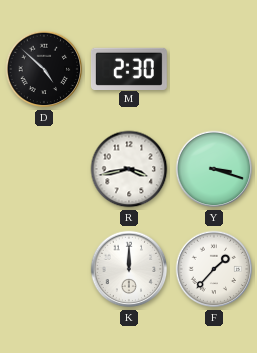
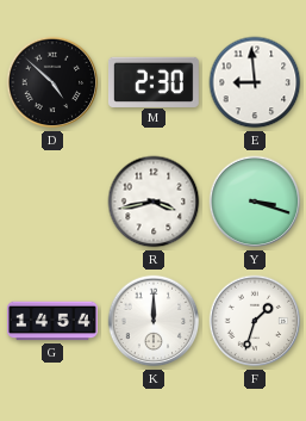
E: none -> 8:59
G: none -> 14:54
F: 1:37 -> 1:33
